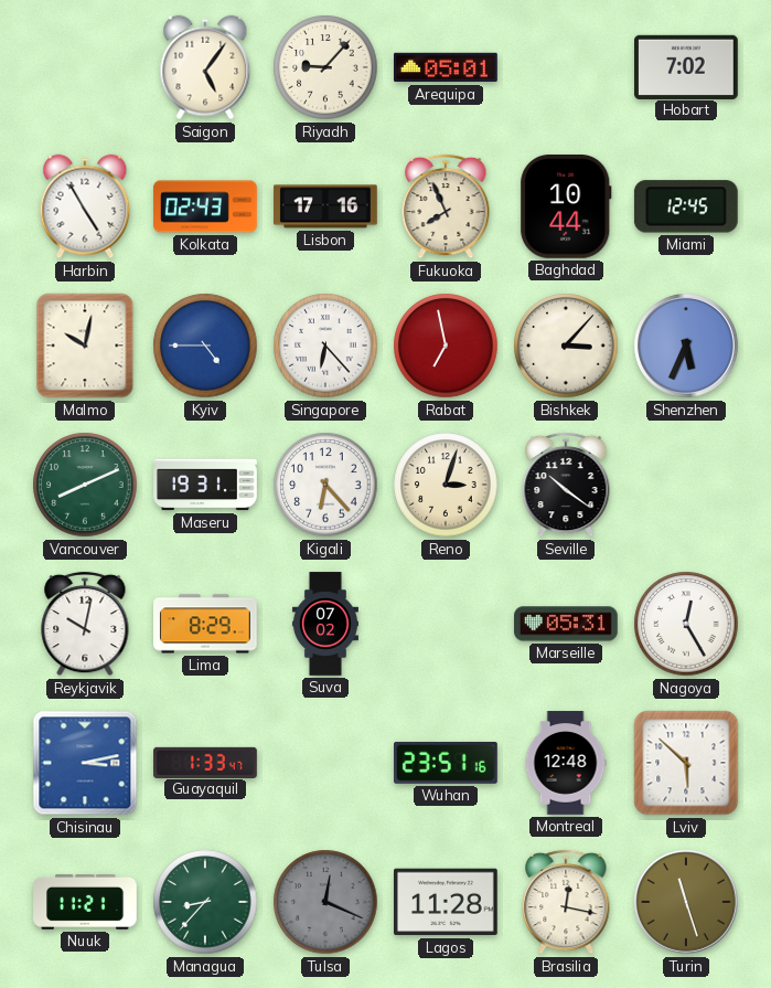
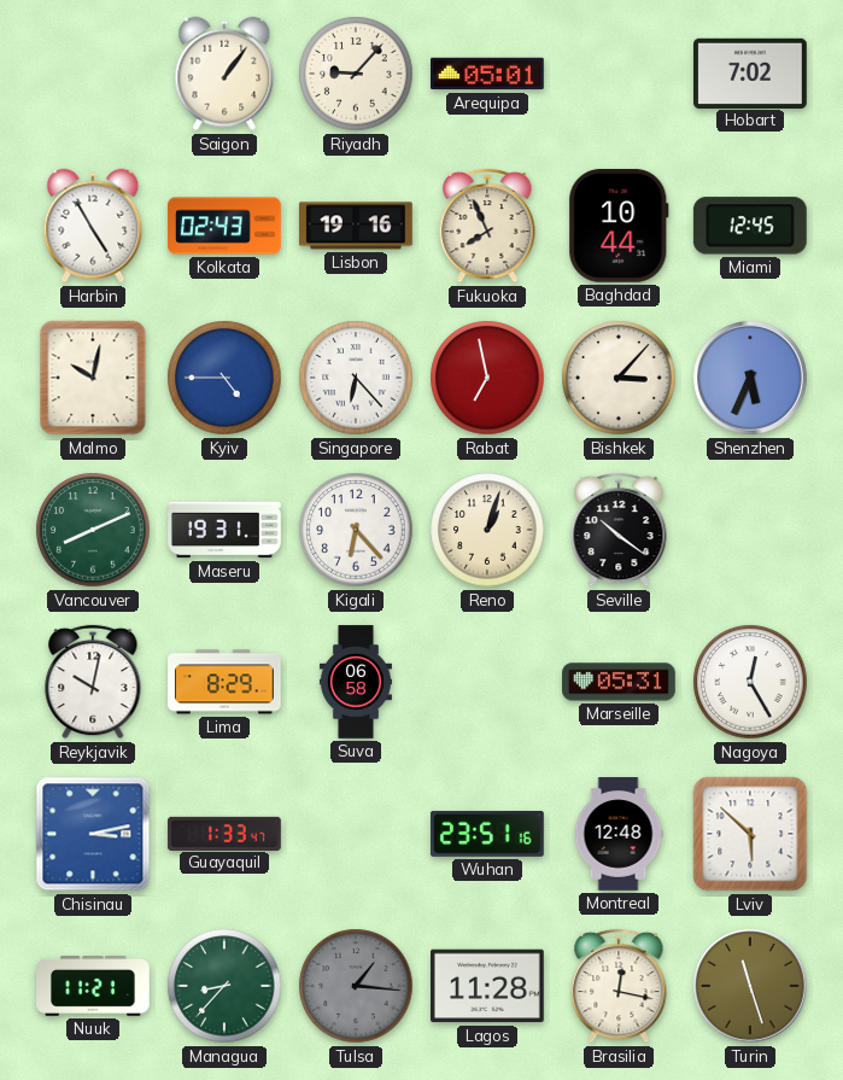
Saigon: 5:06 -> 1:06
Lisbon: 17:16 -> 19:16
Reno: 3:03 -> 1:03
Suva: 07:02 -> 06:58
Tulsa: 12:19 -> 1:16
